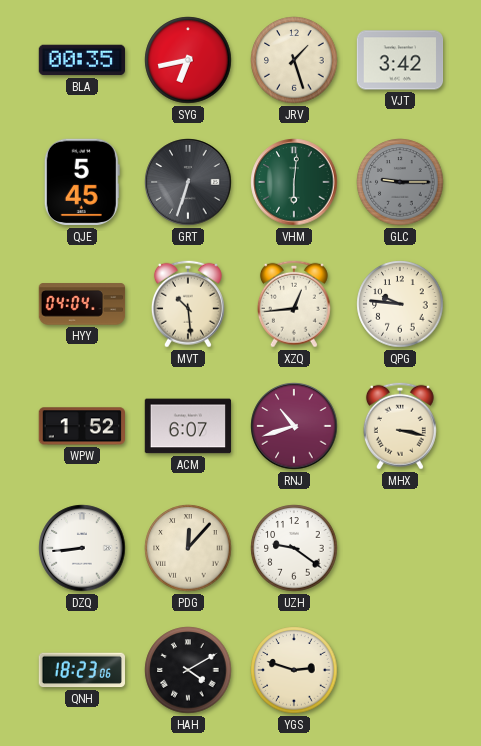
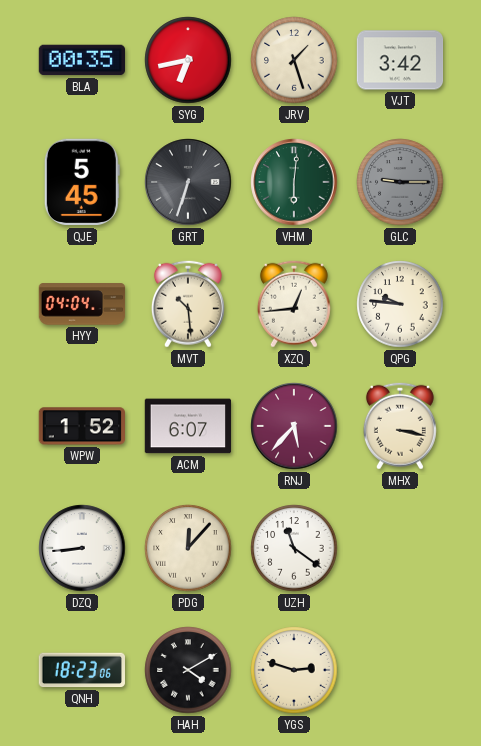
RNJ: 10:42 -> 5:37
UZH: 9:21 -> 11:21
